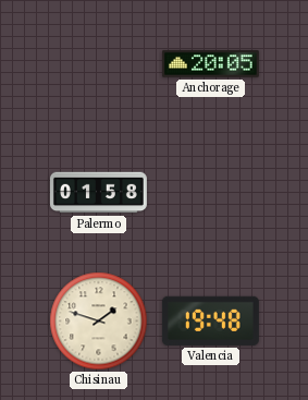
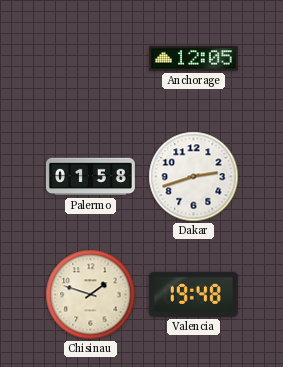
Anchorage: 20:05 -> 12:05
Dakar: none -> 2:42
